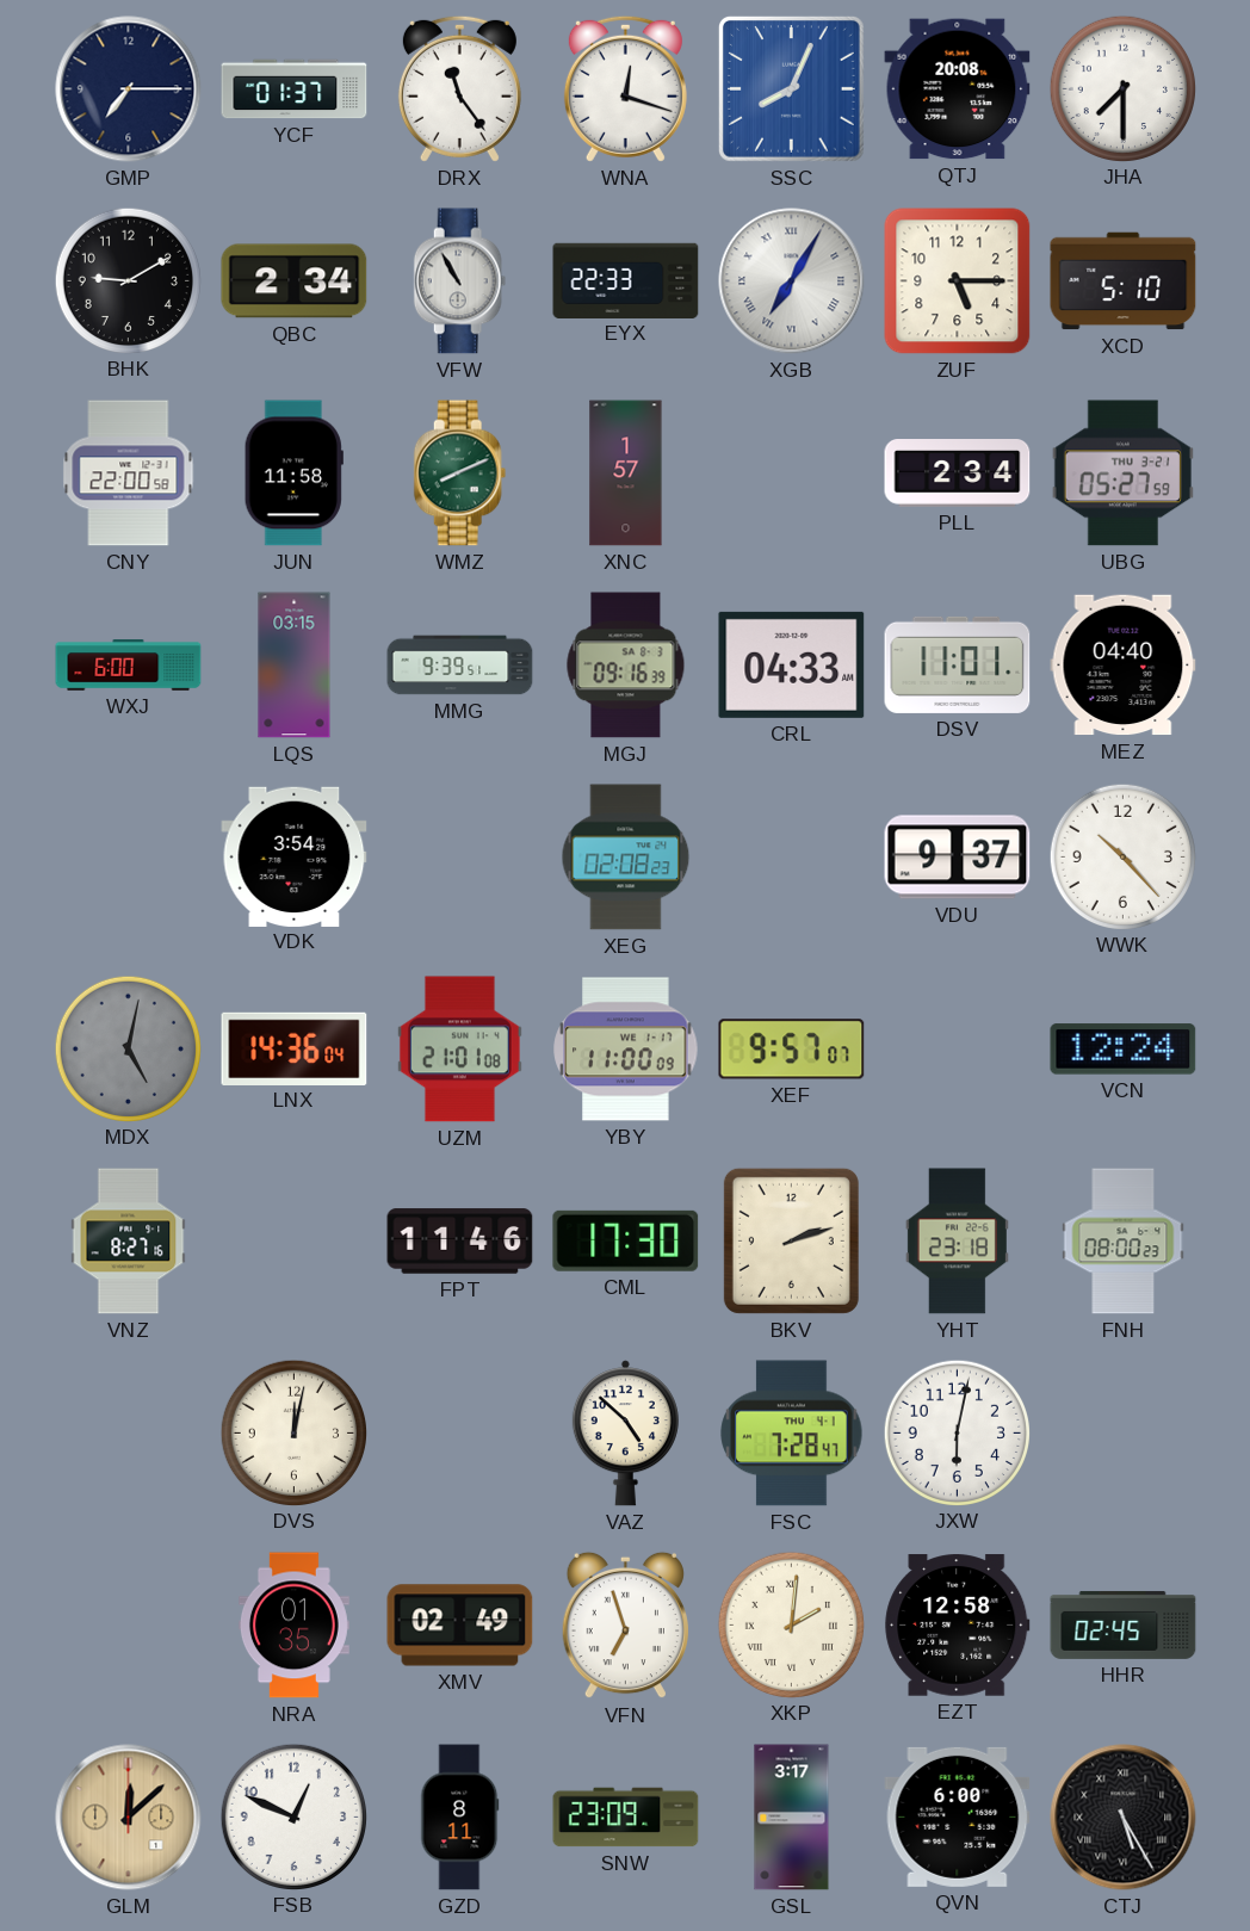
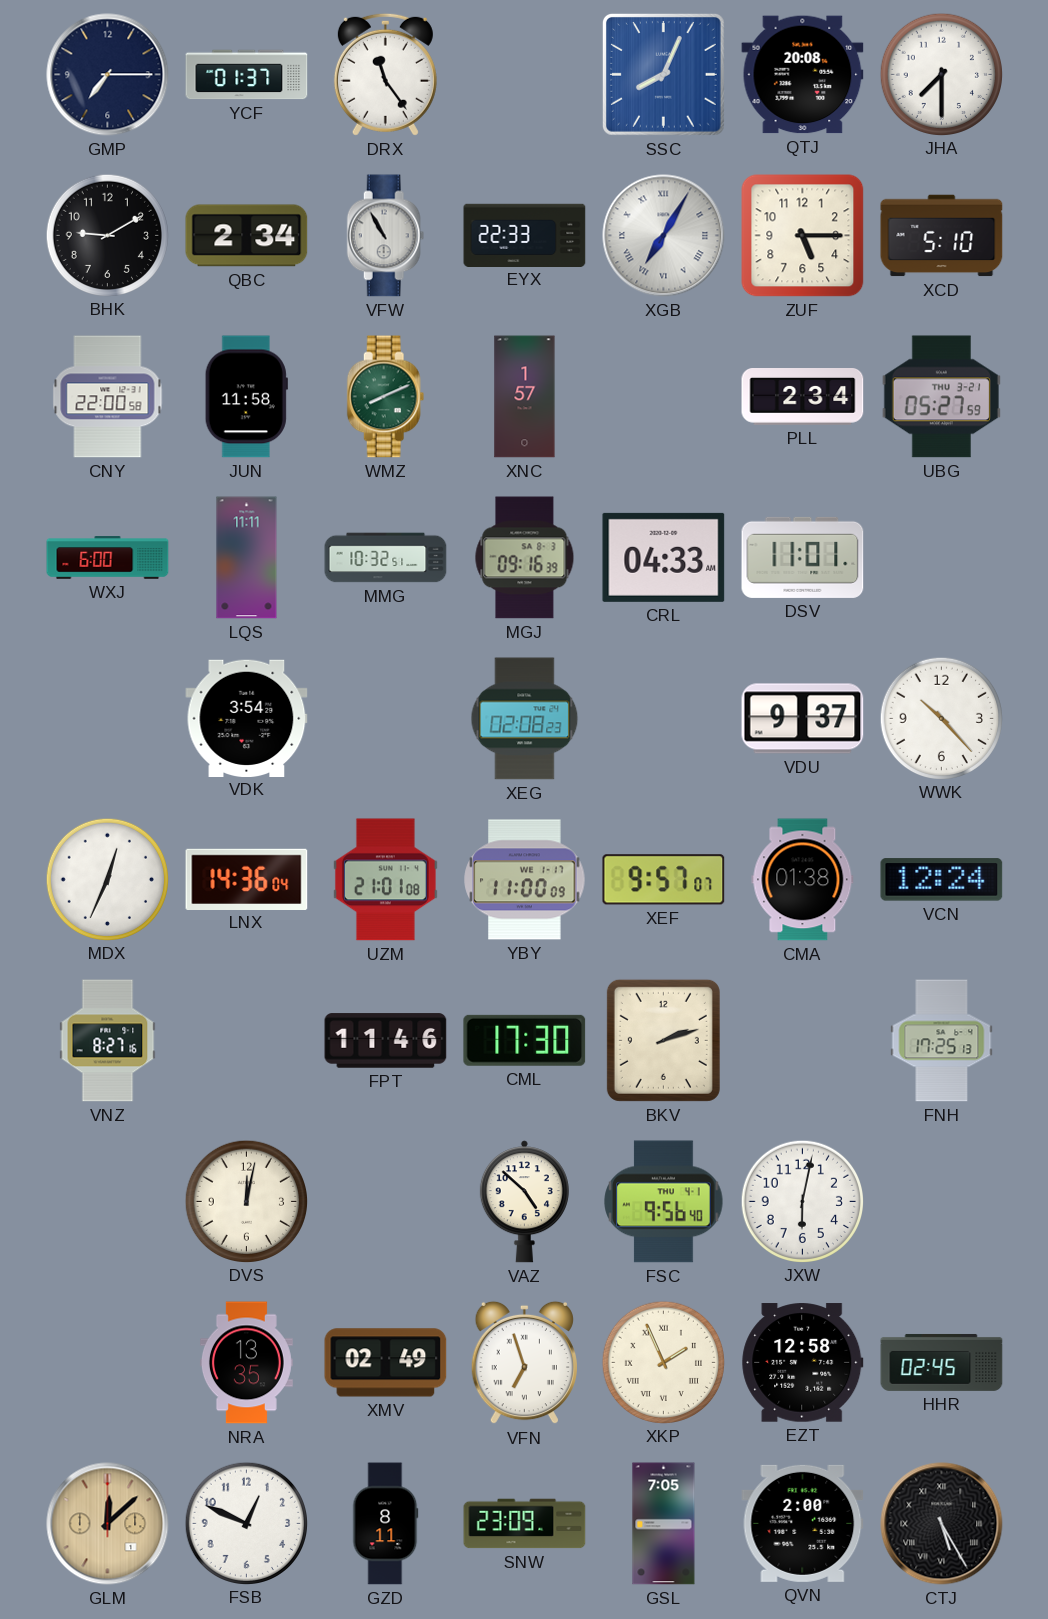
WNA: 12:18 -> none
LQS: 03:15 -> 11:11
MMG: 9:39 -> 10:32
MEZ: 04:40 -> none
MDX: 5:02 -> 12:34
MDX dial: grey -> white
CMA: none -> 01:38
YHT: 23:18 -> none
FNH: 08:00 -> 17:25
FSC: 7:28 -> 9:56
NRA: 01:35 -> 13:35
XKP: 2:01 -> 1:56
GSL: 3:17 -> 7:05
QVN: 6:00 -> 2:00
